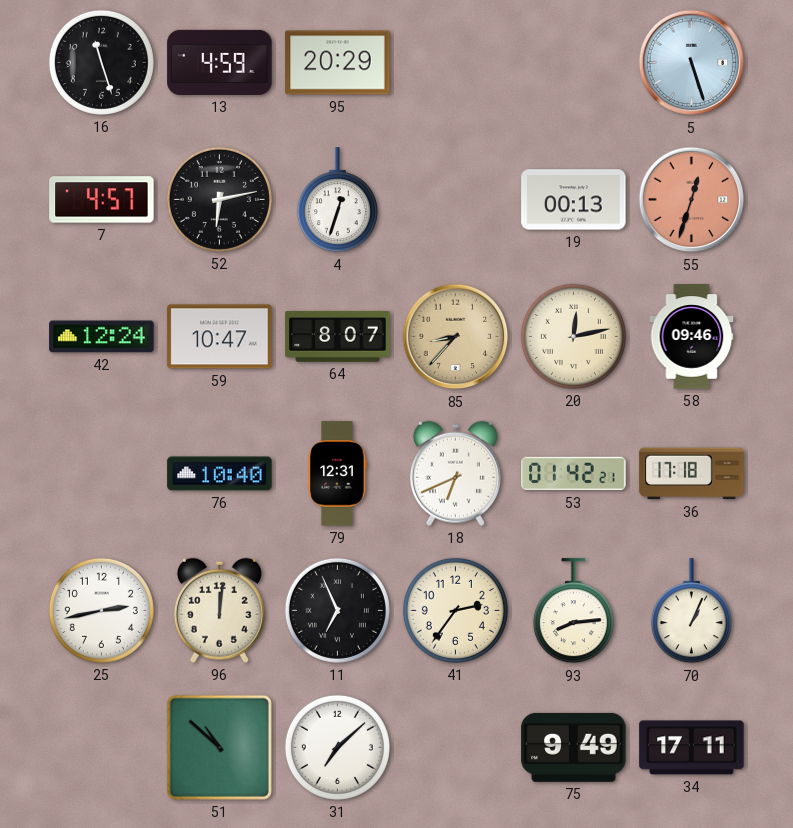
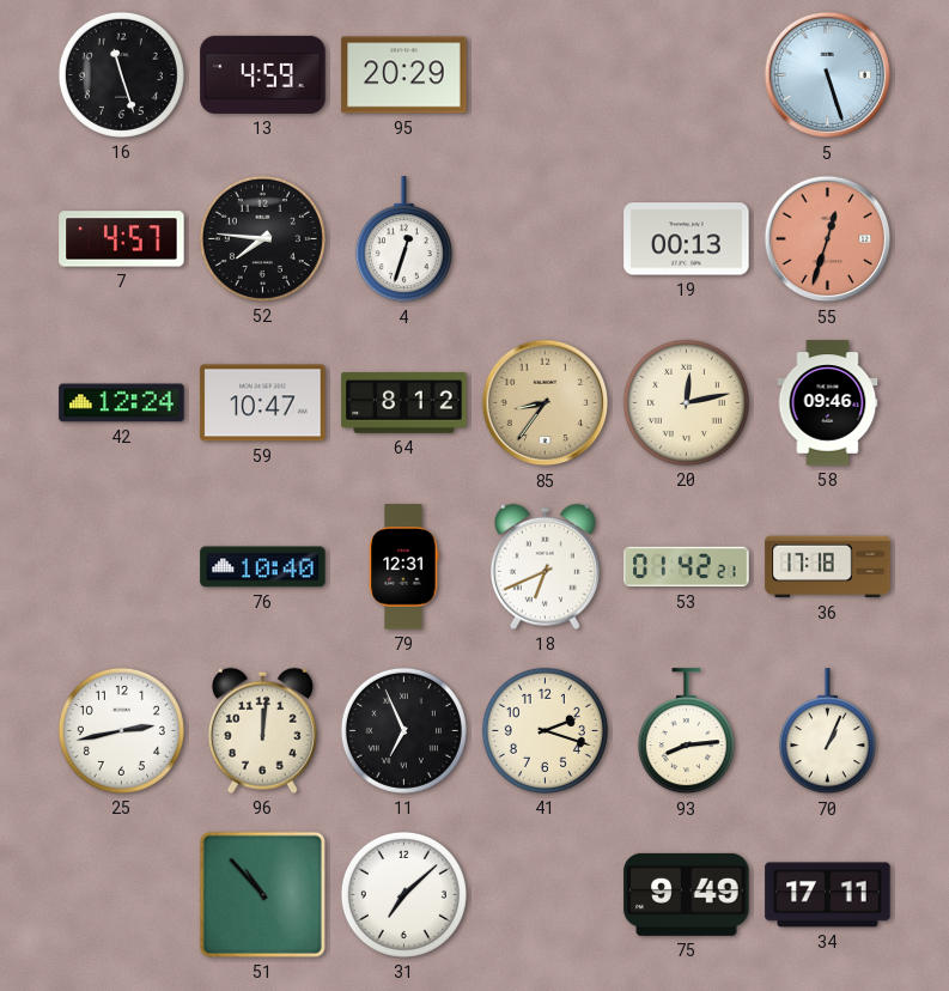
52: 6:13 -> 7:46
64: 8:07 -> 8:12
85: 8:37 -> 8:36
41: 2:36 -> 2:18
51: 10:52 -> 10:53
